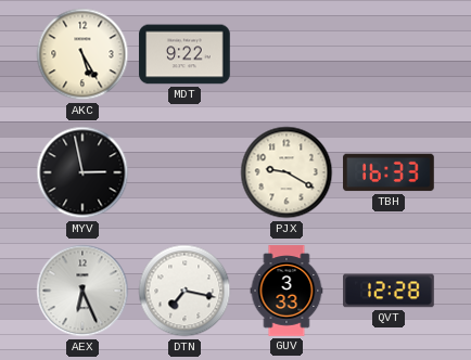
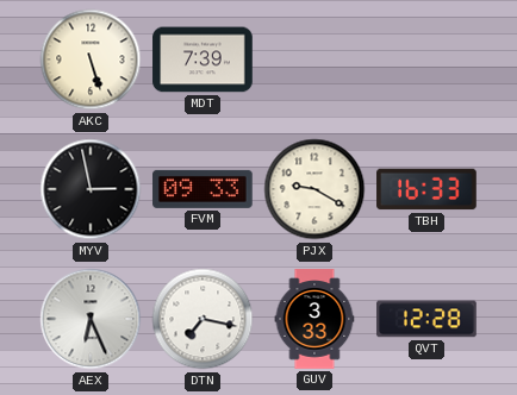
AKC: 5:25 -> 5:27
MDT: 9:22 -> 7:39
FVM: none -> 09:33
